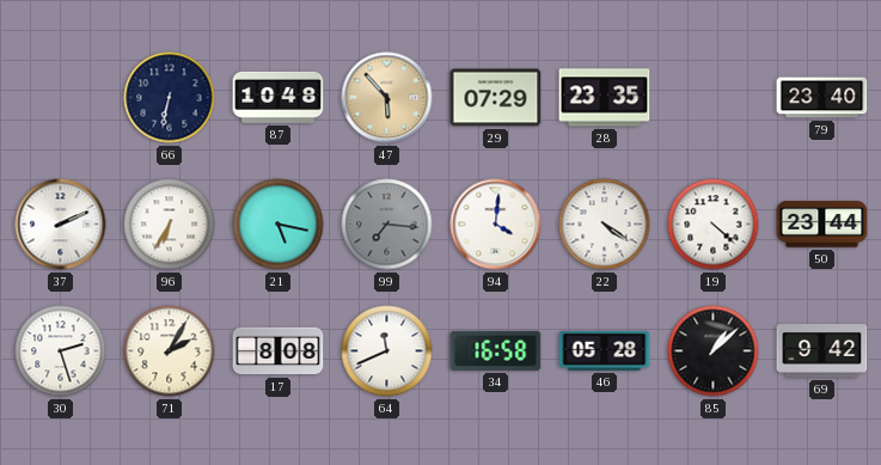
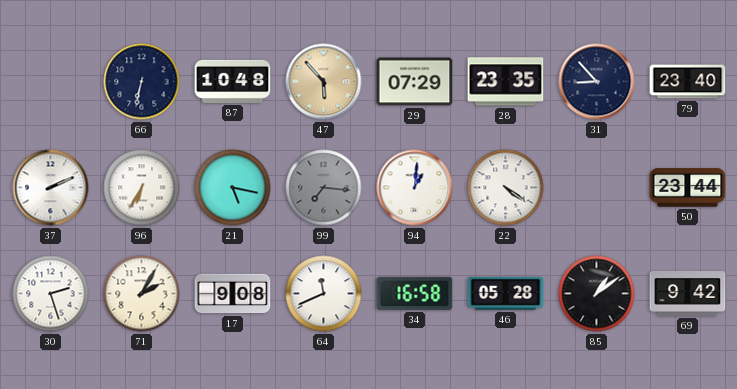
31: none -> 8:53
94: 4:01 -> 1:01
19: 4:22 -> none
17: 8:08 -> 9:08
85: 1:08 -> 1:09
